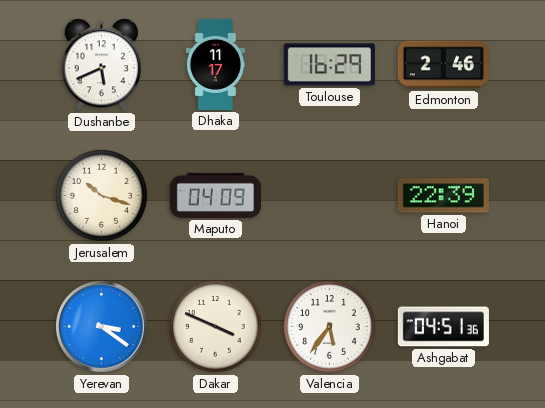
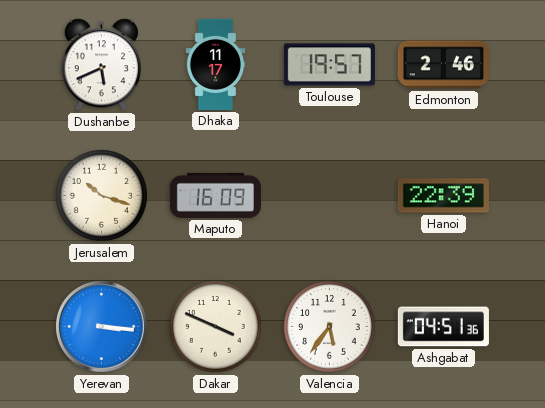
Toulouse: 16:29 -> 19:57
Maputo: 04:09 -> 16:09
Yerevan: 3:21 -> 3:16
